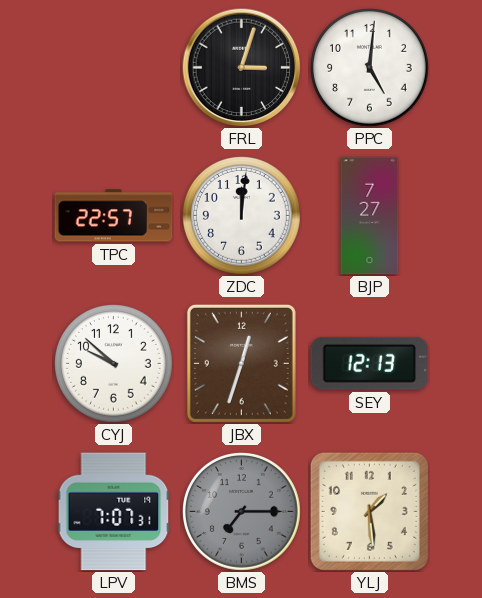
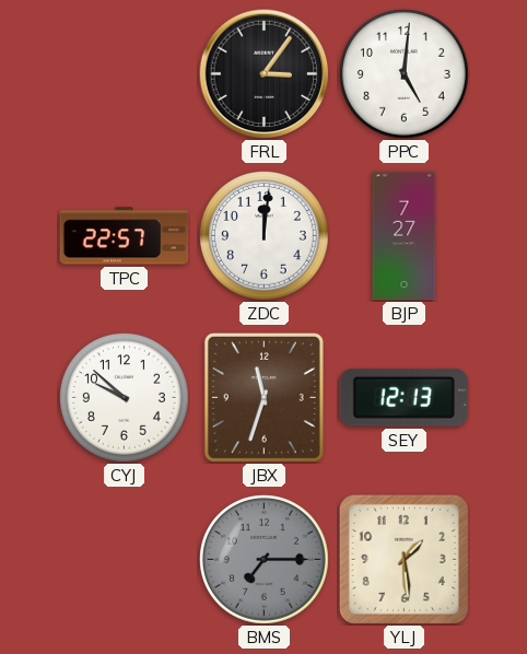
FRL: 3:03 -> 3:06
JBX: 12:33 -> 11:33
LPV: 7:07 -> none
